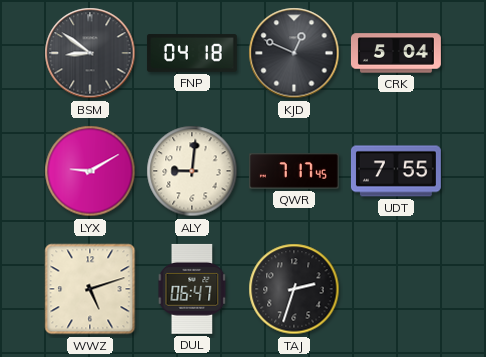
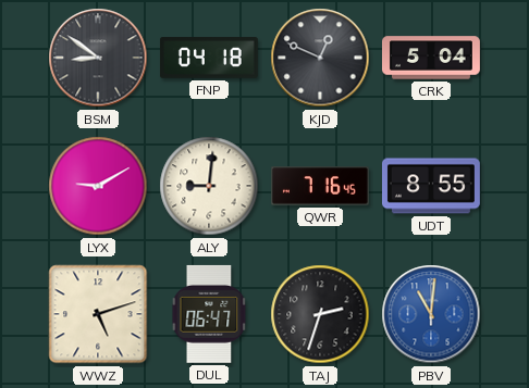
QWR: 7:17 -> 7:16
UDT: 7:55 -> 8:55
PBV: none -> 11:01
